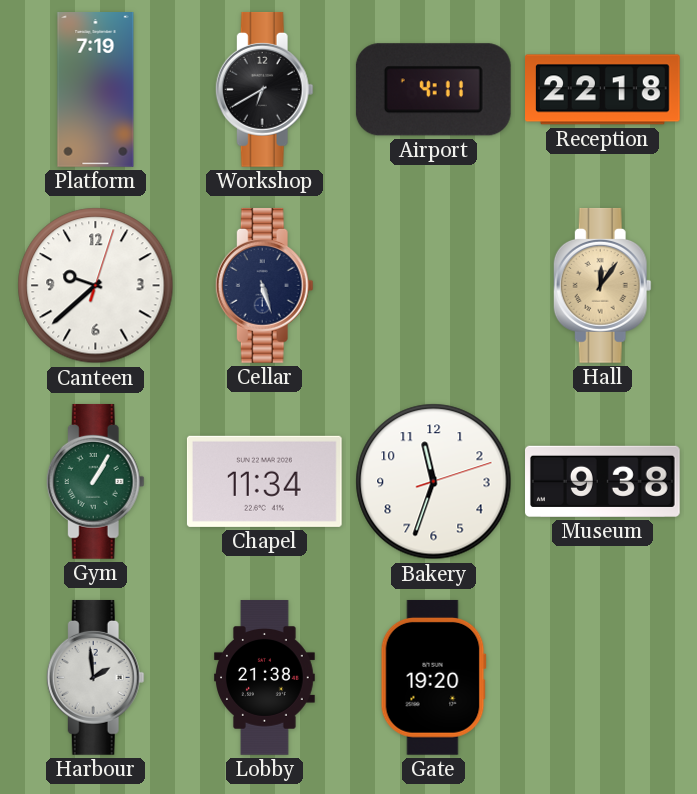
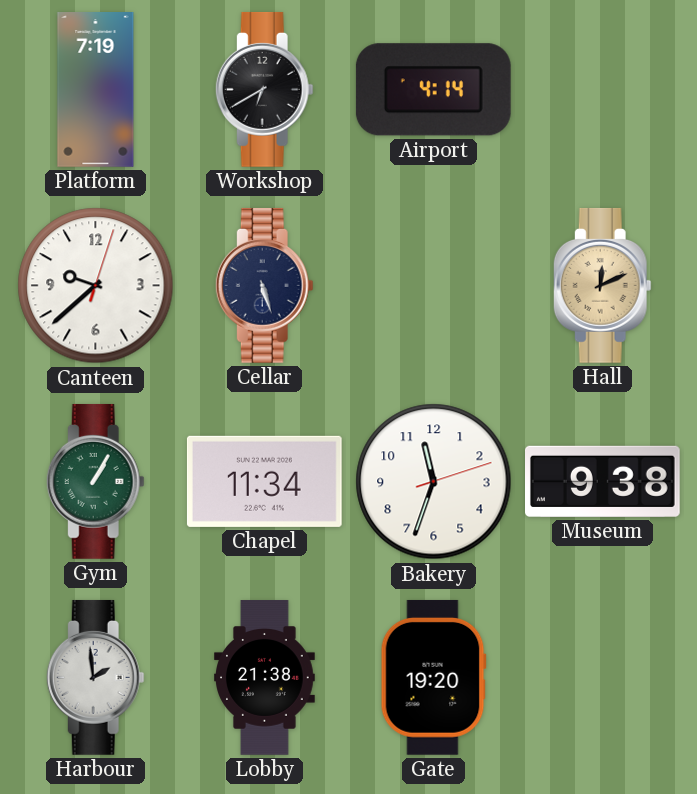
Airport: 4:11 -> 4:14
Reception: 22:18 -> none
Hall: 12:06 -> 12:11
